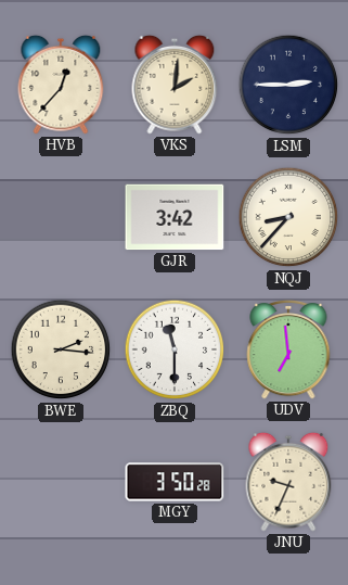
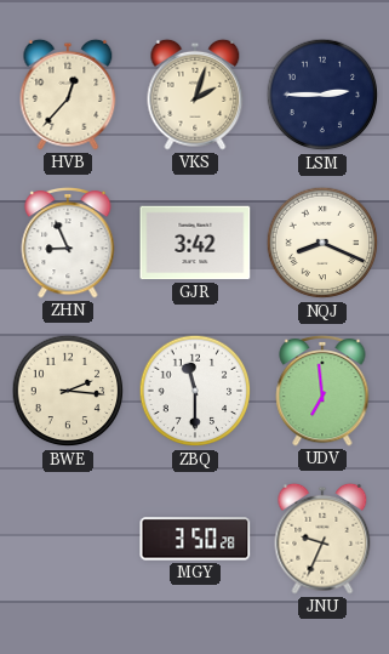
VKS: 2:01 -> 2:03
ZHN: none -> 8:56
NQJ: 8:37 -> 8:19
